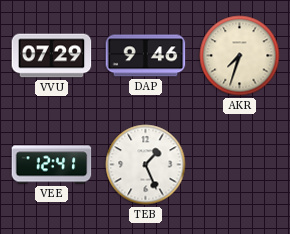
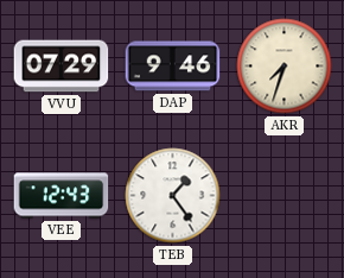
VEE: 12:41 -> 12:43
TEB: 1:26 -> 1:24
